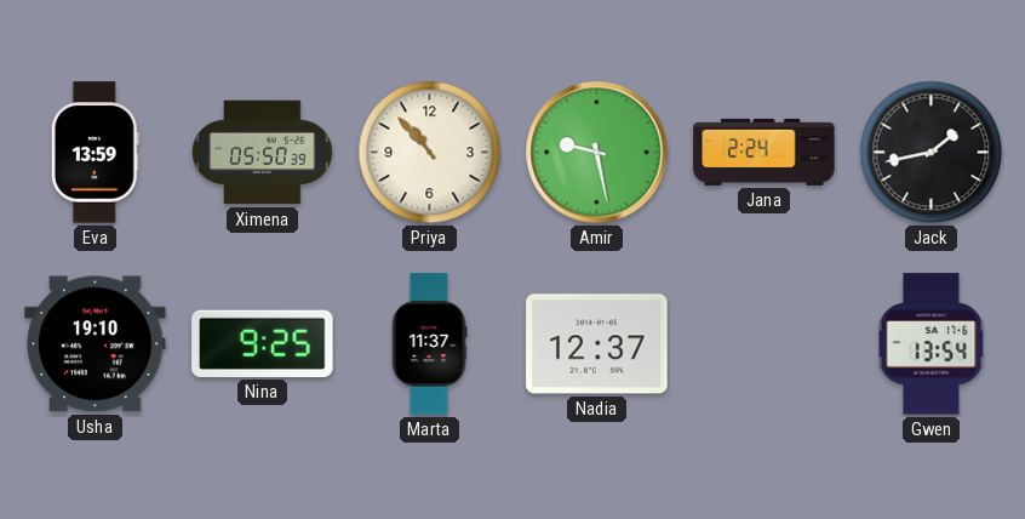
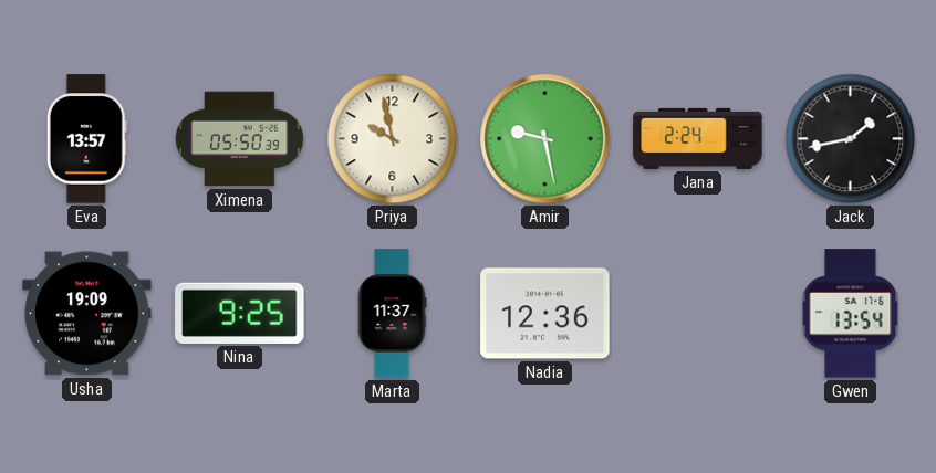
Eva: 13:59 -> 13:57
Priya: 10:53 -> 9:58
Usha: 19:10 -> 19:09
Nadia: 12:37 -> 12:36
